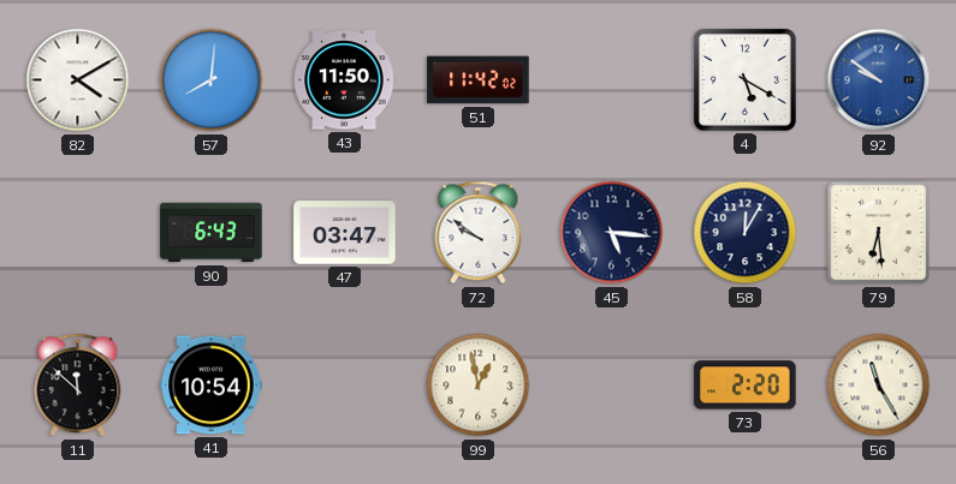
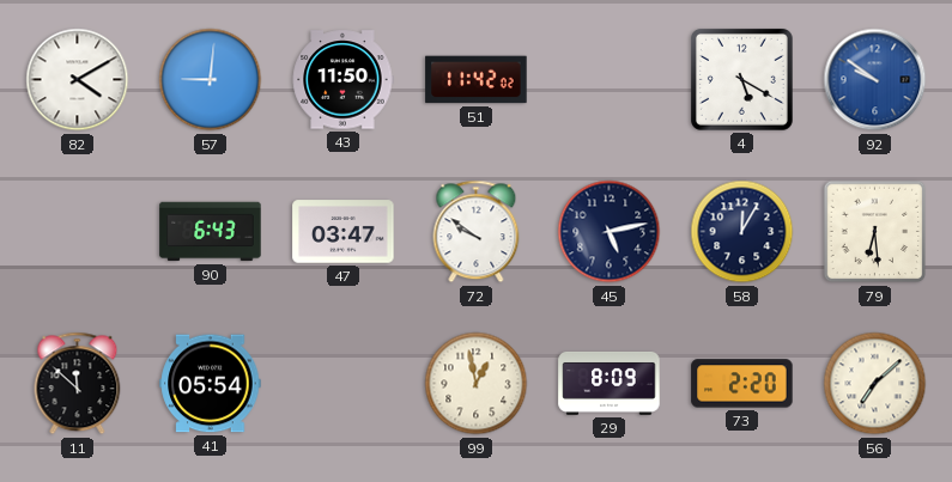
57: 8:01 -> 9:01
45: 5:16 -> 5:13
41: 10:54 -> 05:54
29: none -> 8:09
56: 11:25 -> 7:08
